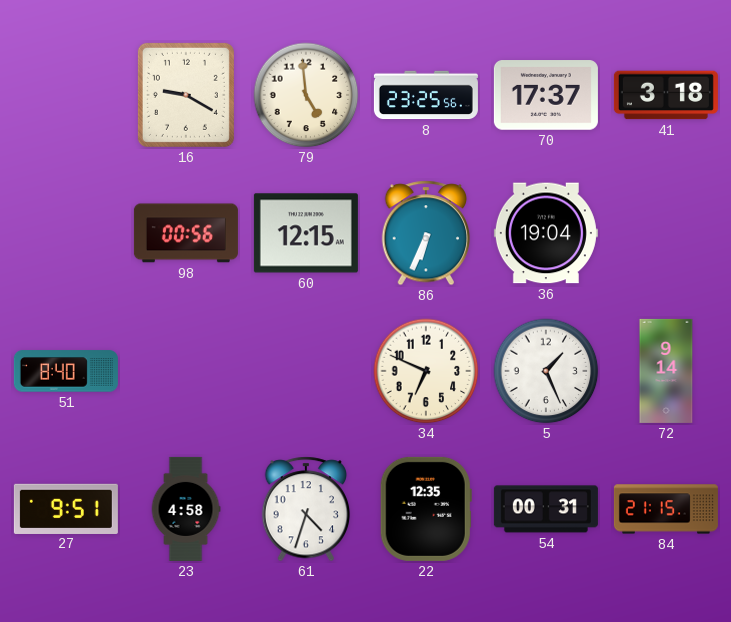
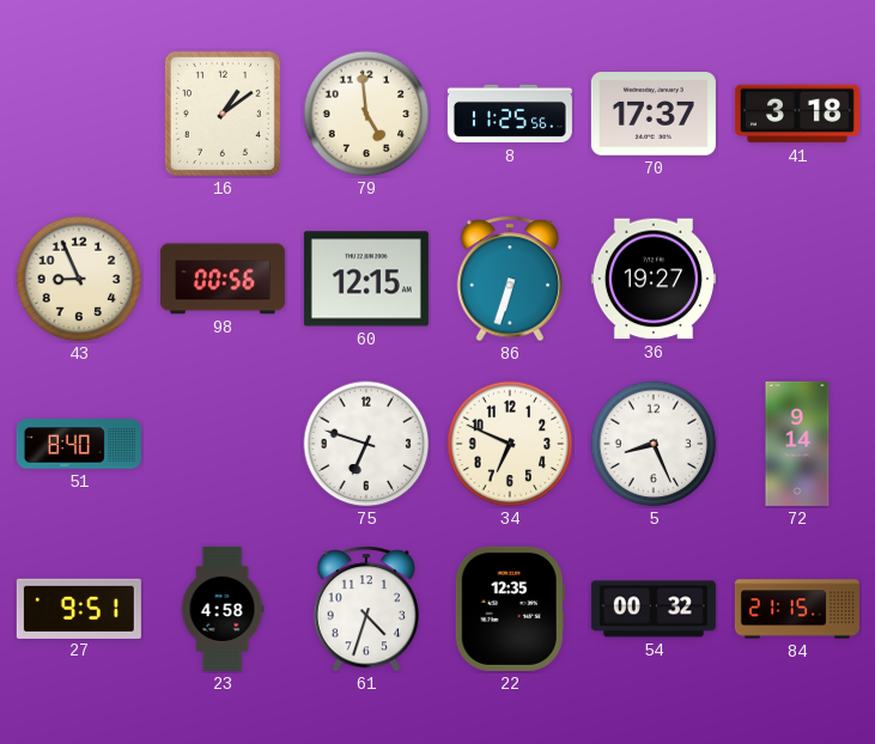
16: 9:20 -> 1:09
8: 23:25 -> 11:25
43: none -> 8:56
86: 6:34 -> 6:33
36: 19:04 -> 19:27
75: none -> 6:48
5: 1:26 -> 8:26
54: 00:31 -> 00:32
